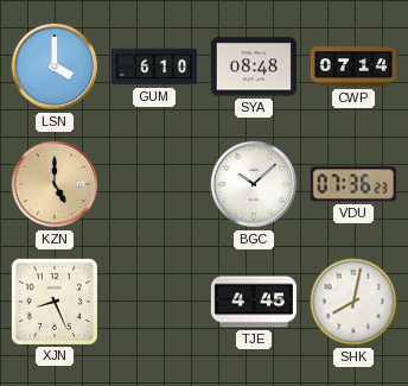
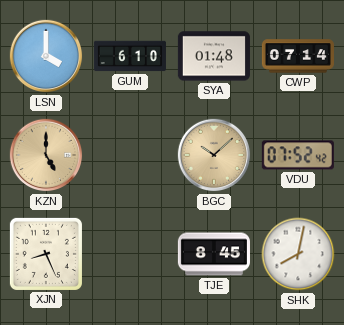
SYA: 08:48 -> 01:48
BGC dial: white -> champagne
VDU: 07:36 -> 07:52
TJE: 4:45 -> 8:45
